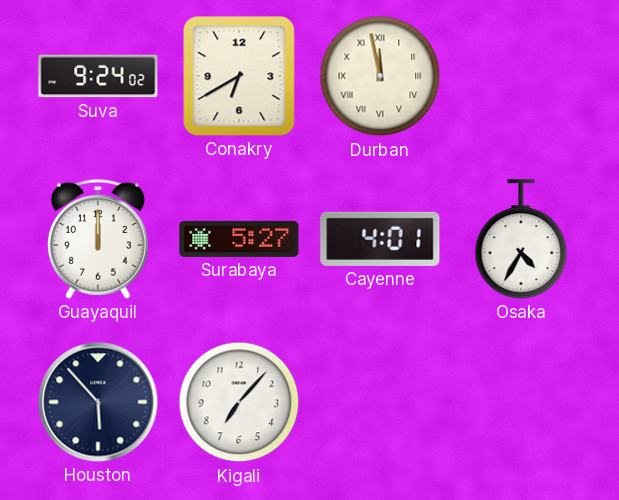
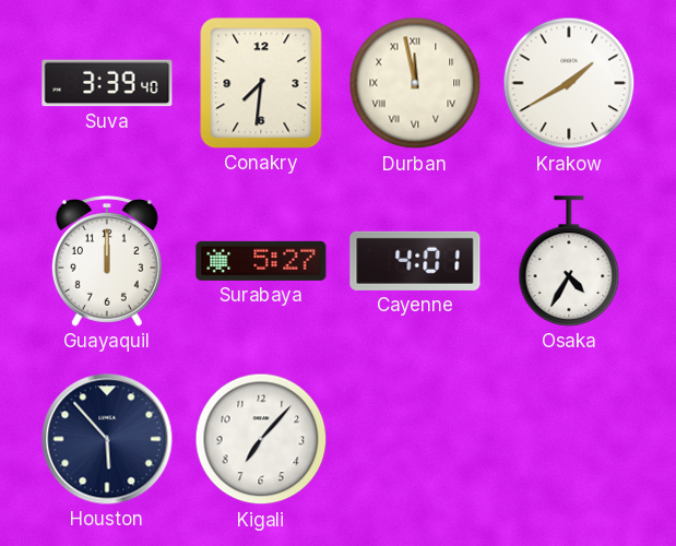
Suva: 9:24 -> 3:39
Conakry: 6:40 -> 7:31
Krakow: none -> 1:40
